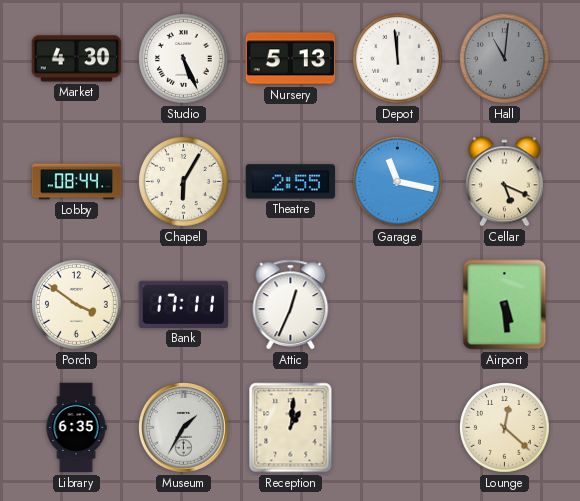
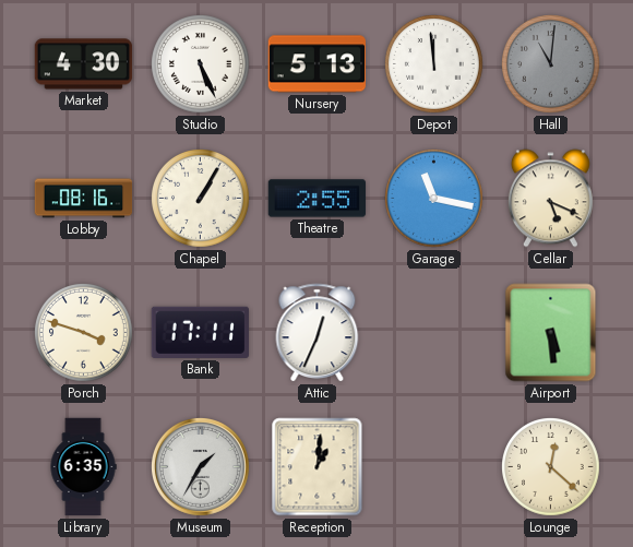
Lobby: 08:44 -> 08:16
Chapel: 6:05 -> 1:05
Porch: 3:51 -> 3:48
